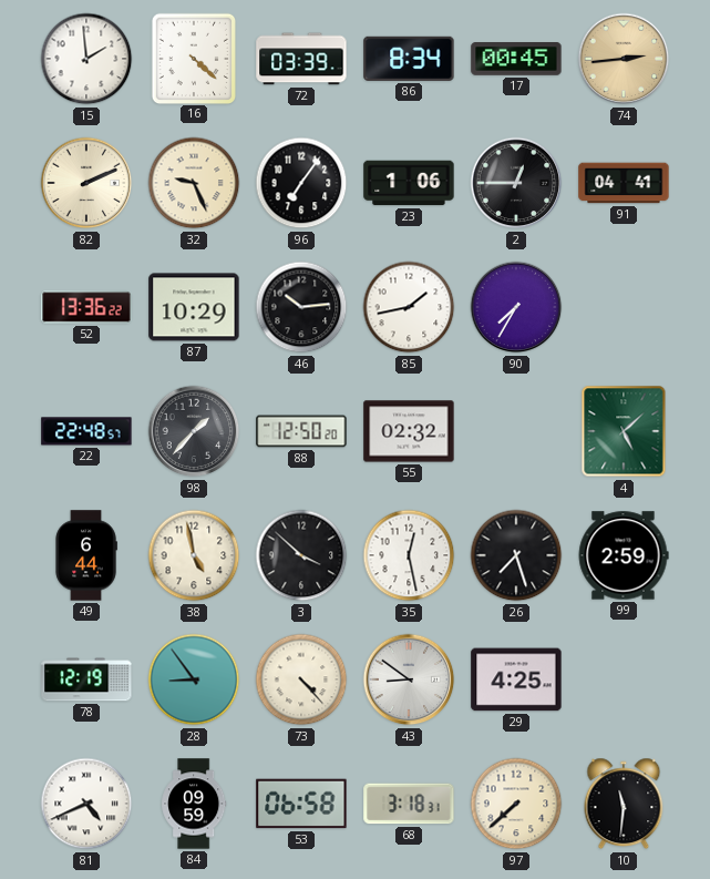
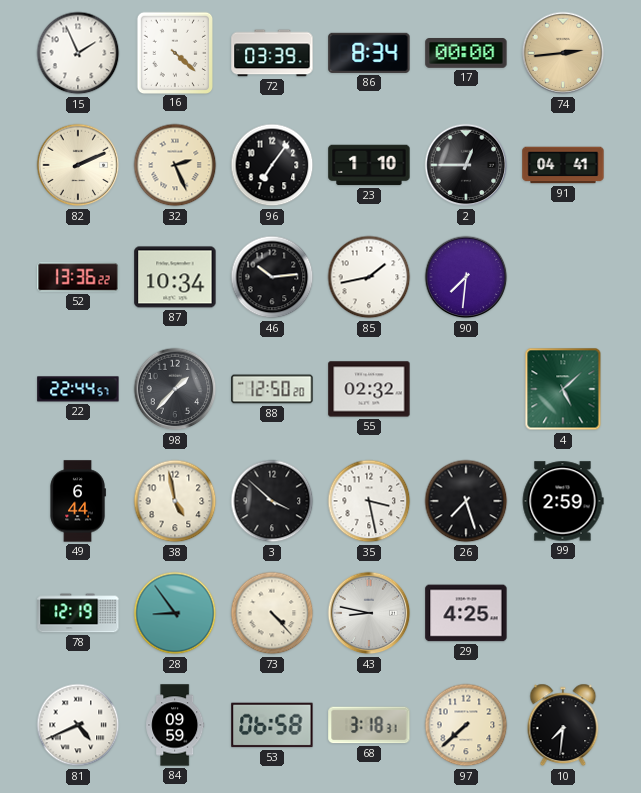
15: 1:59 -> 1:56
17: 00:45 -> 00:00
32: 9:26 -> 2:26
23: 1:06 -> 1:10
87: 10:29 -> 10:34
90: 7:35 -> 7:31
22: 22:48 -> 22:44
35: 12:28 -> 3:28
43: 8:51 -> 8:47
10: 11:31 -> 7:31
